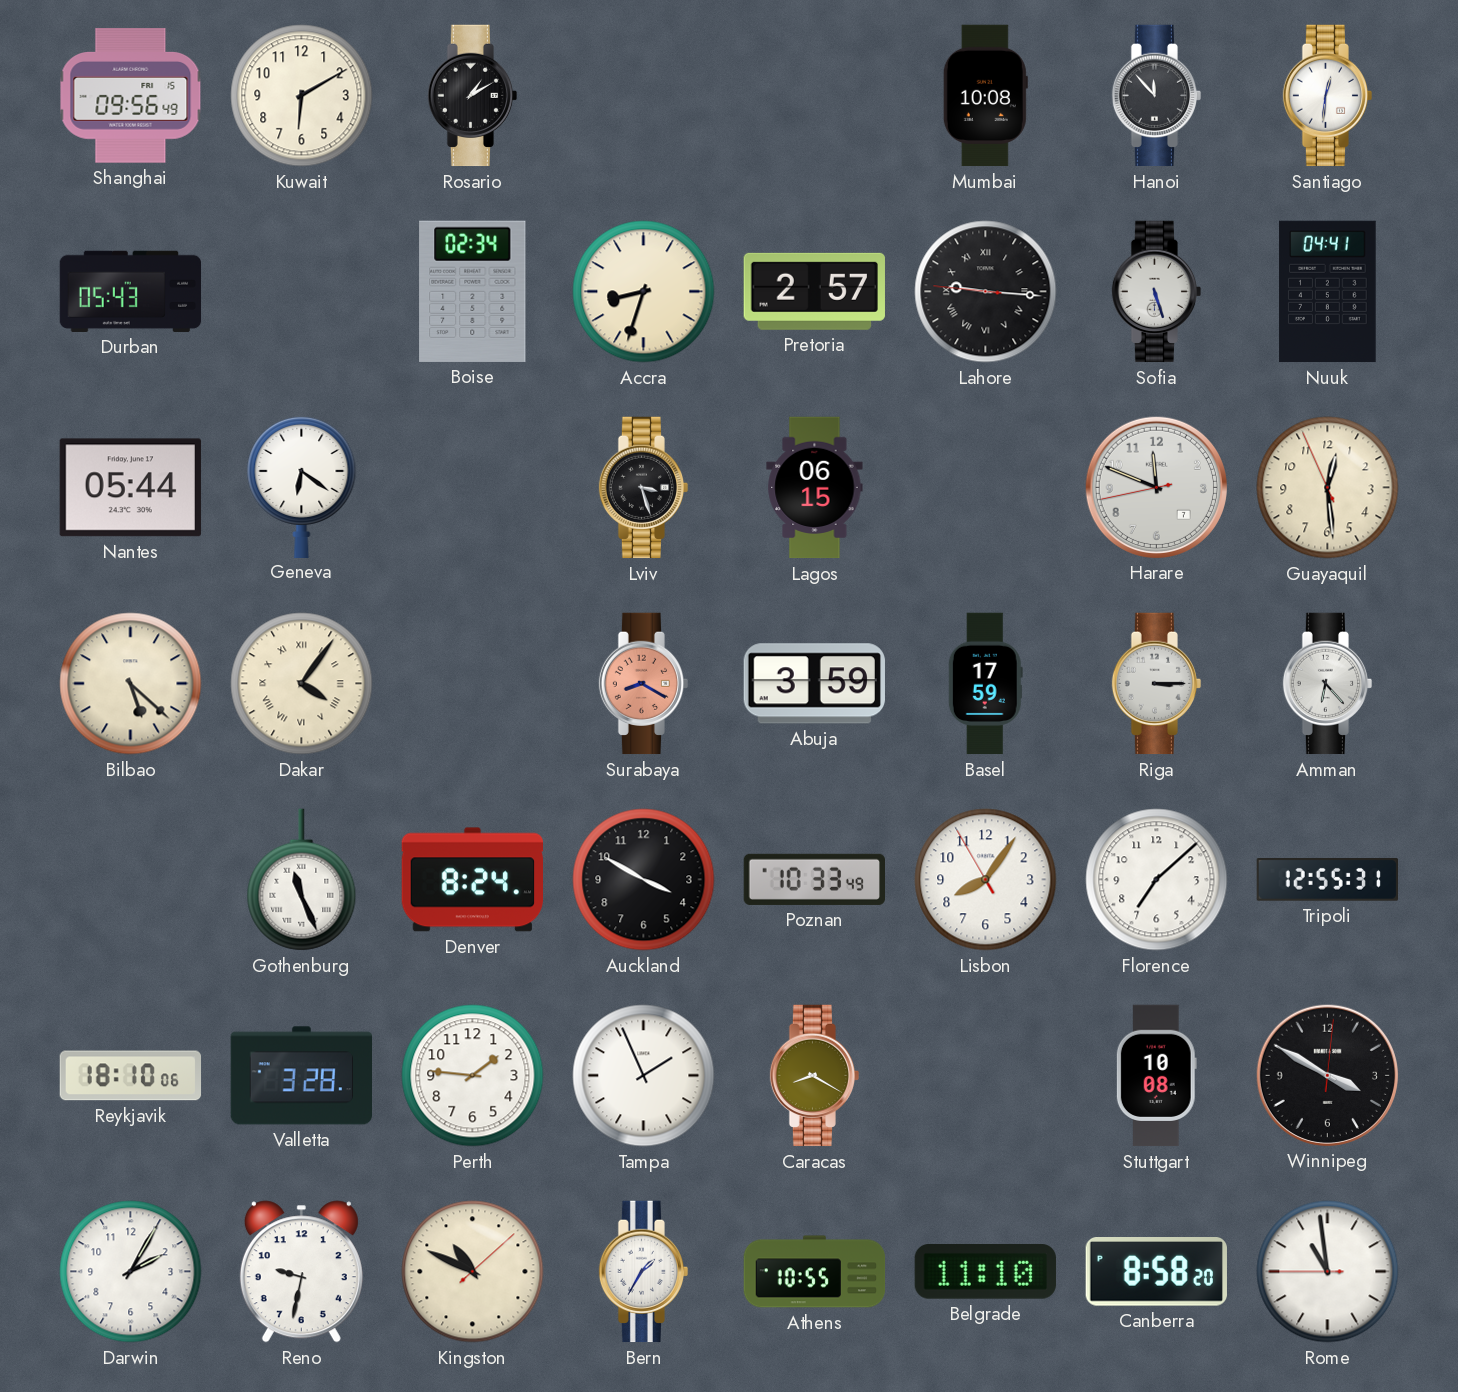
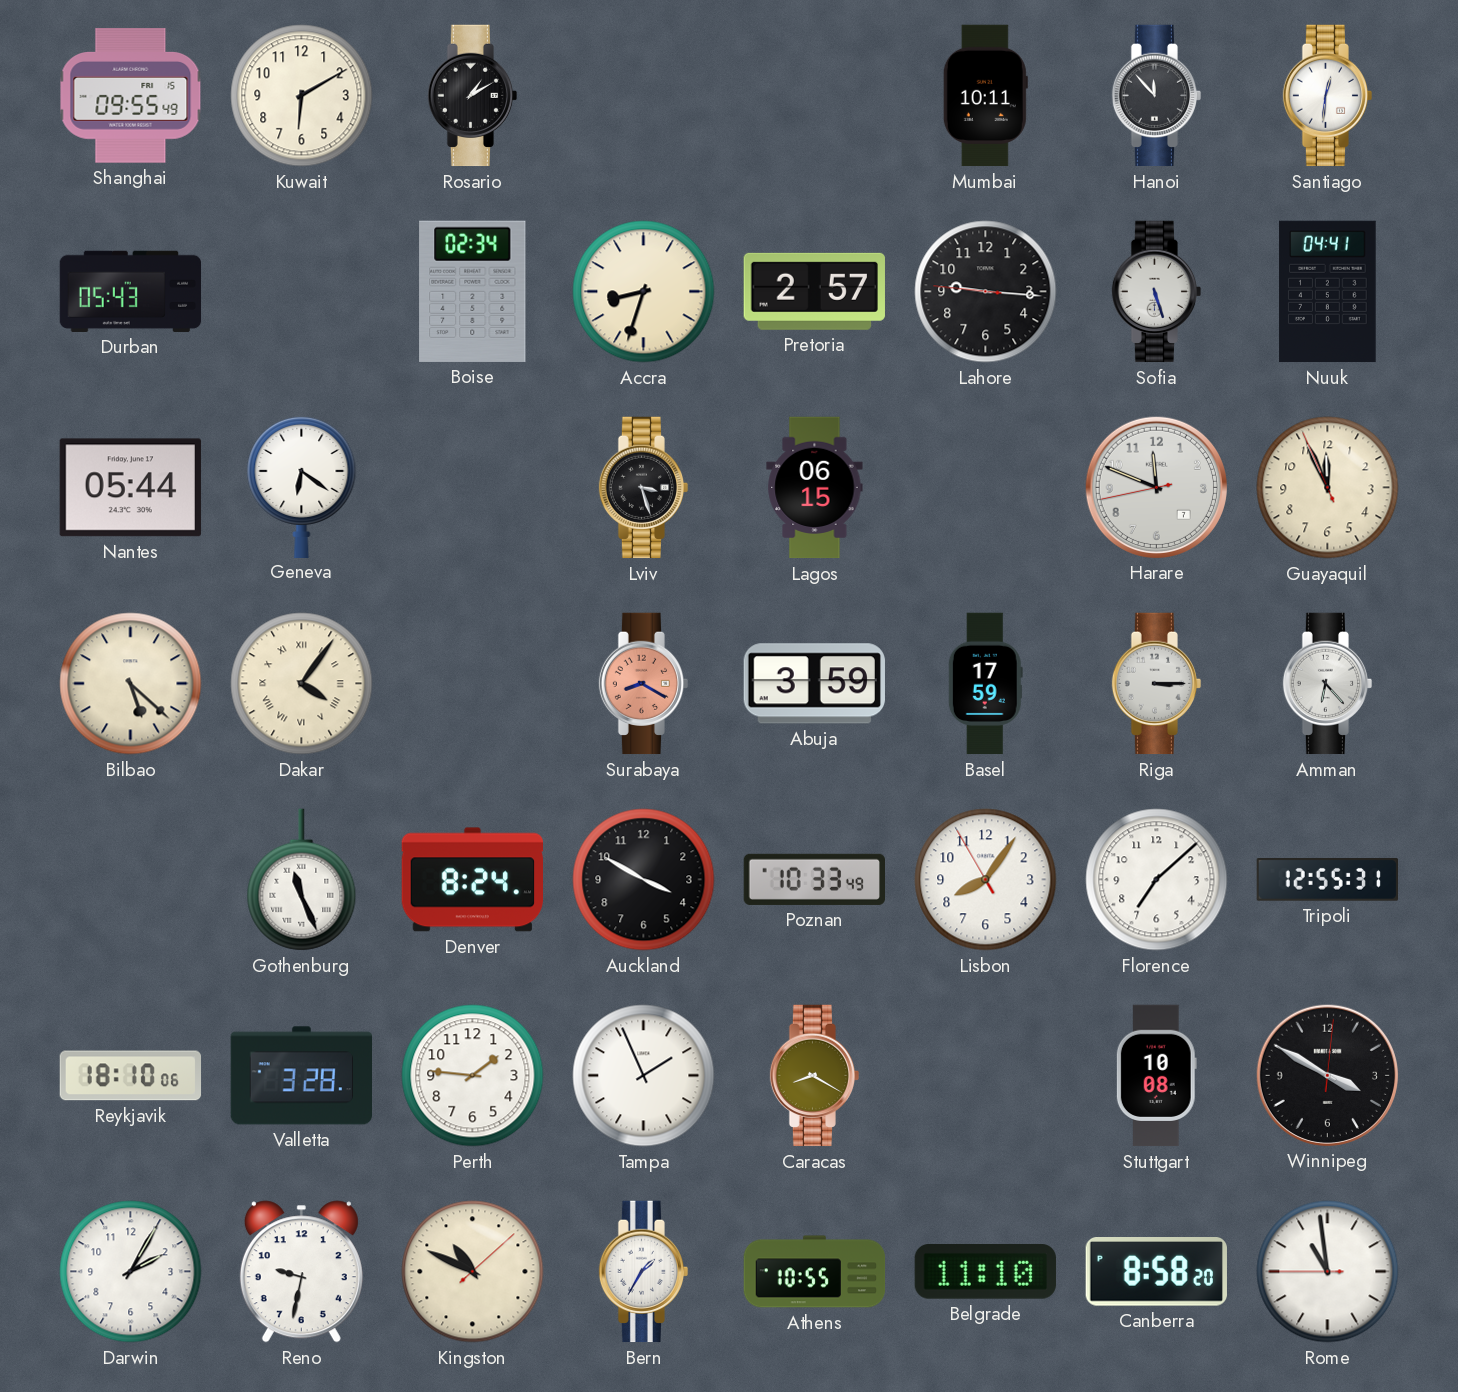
Shanghai: 09:56 -> 09:55
Mumbai: 10:08 -> 10:11
Lahore numerals: Roman -> Arabic
Guayaquil: 12:28 -> 11:55
